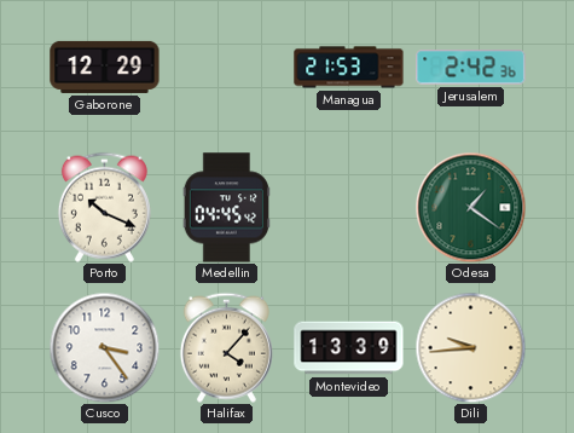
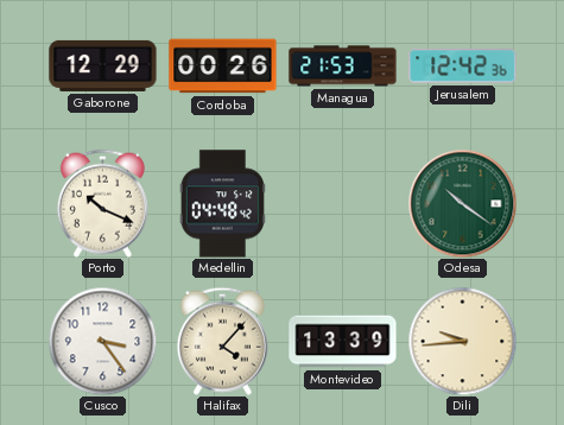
Cordoba: none -> 00:26
Jerusalem: 2:42 -> 12:42
Medellin: 04:45 -> 04:48
Odesa: 1:21 -> 10:21
